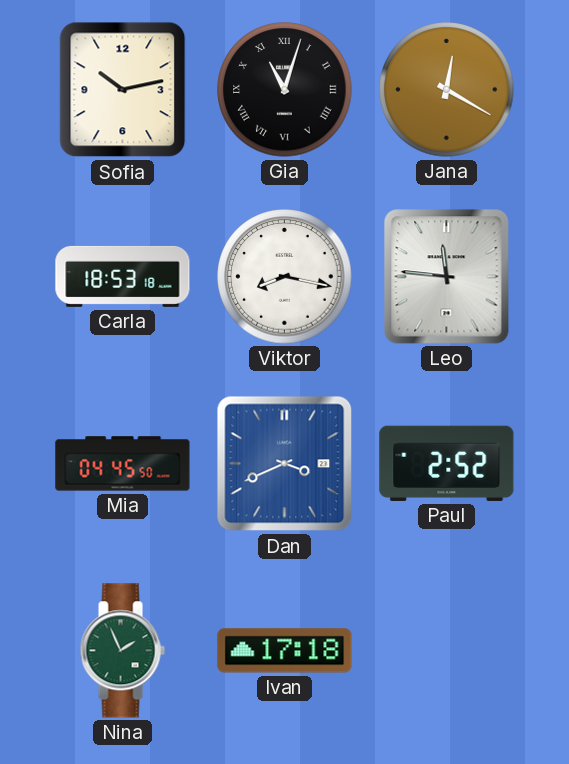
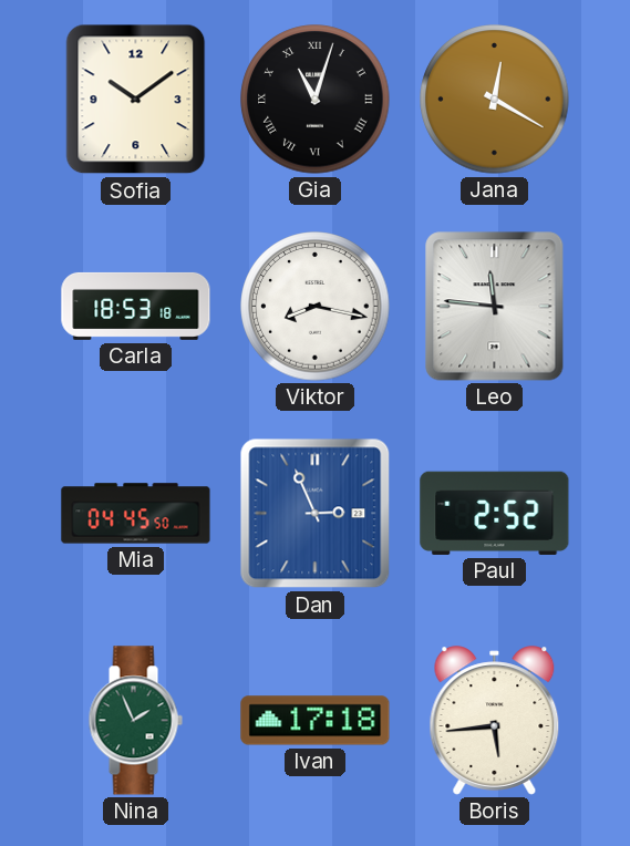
Sofia: 10:13 -> 10:09
Dan: 3:41 -> 2:56
Boris: none -> 5:44
